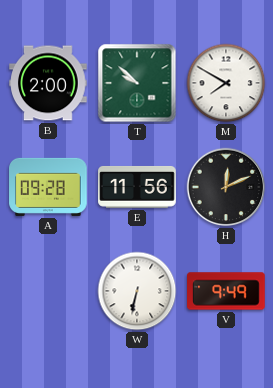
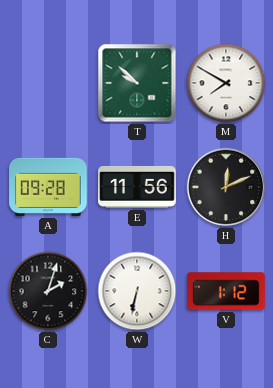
B: 2:00 -> none
C: none -> 2:03
V: 9:49 -> 1:12
